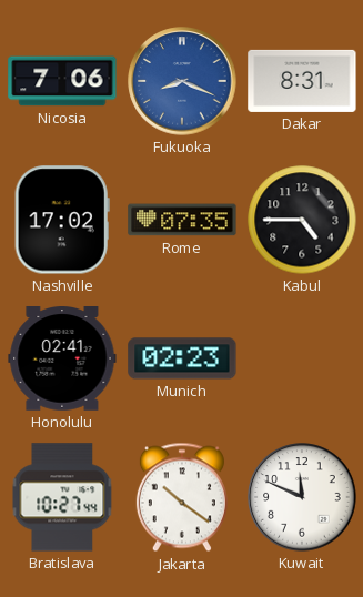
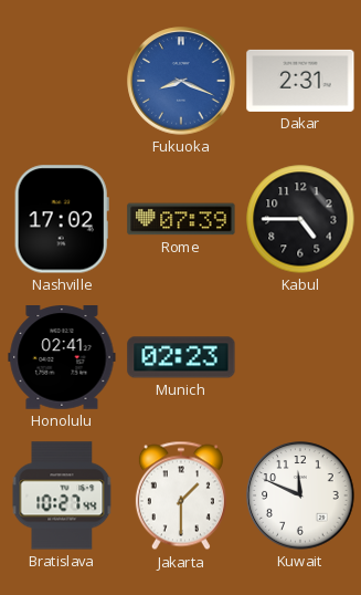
Nicosia: 7:06 -> none
Dakar: 8:31 -> 2:31
Rome: 07:35 -> 07:39
Jakarta: 10:21 -> 1:30
